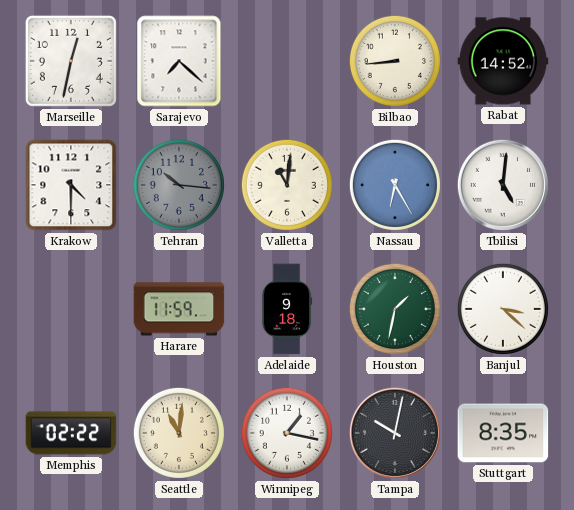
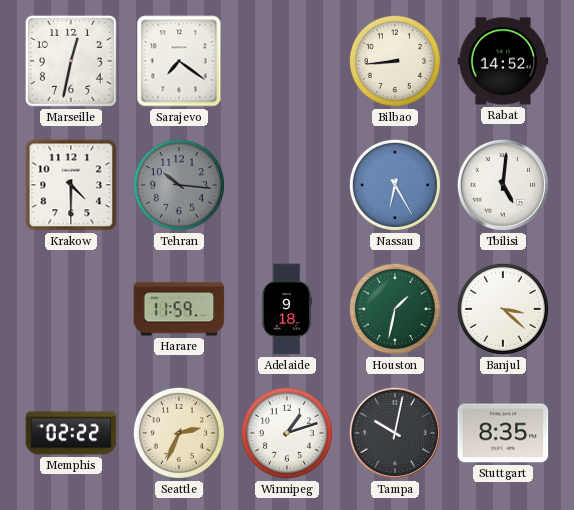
Sarajevo: 7:22 -> 7:21
Valletta: 11:01 -> none
Seattle: 11:01 -> 2:34
Winnipeg: 1:17 -> 1:12
